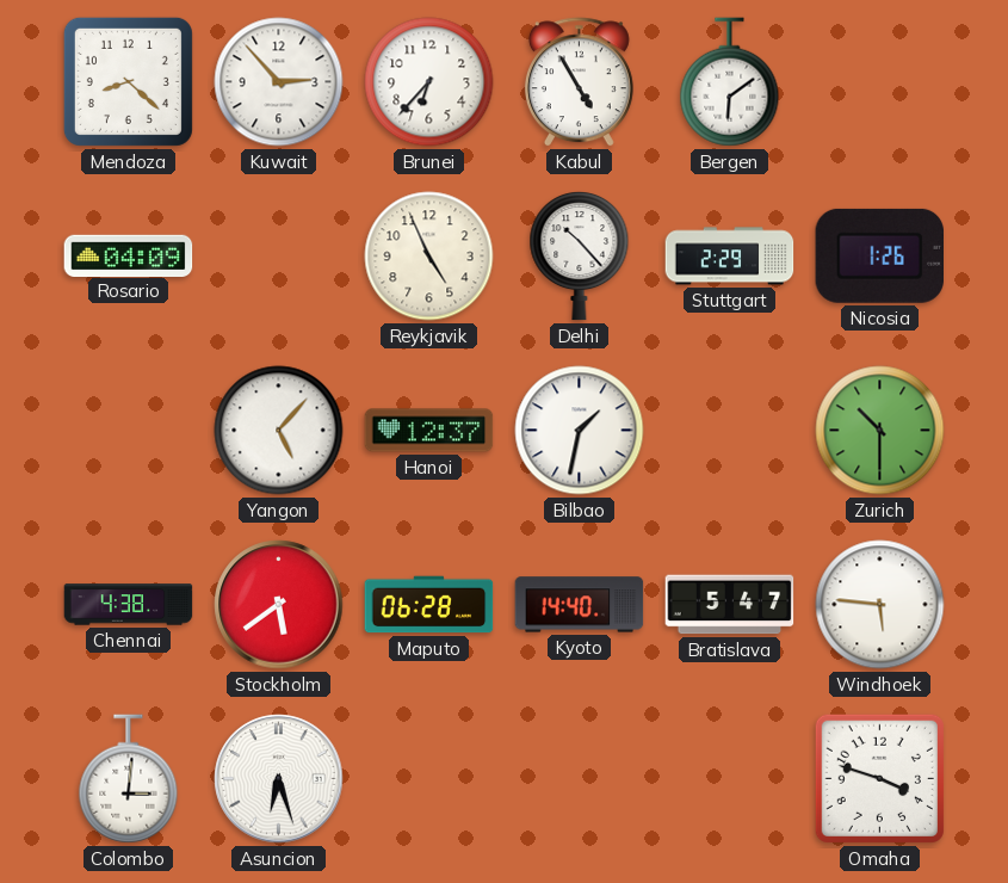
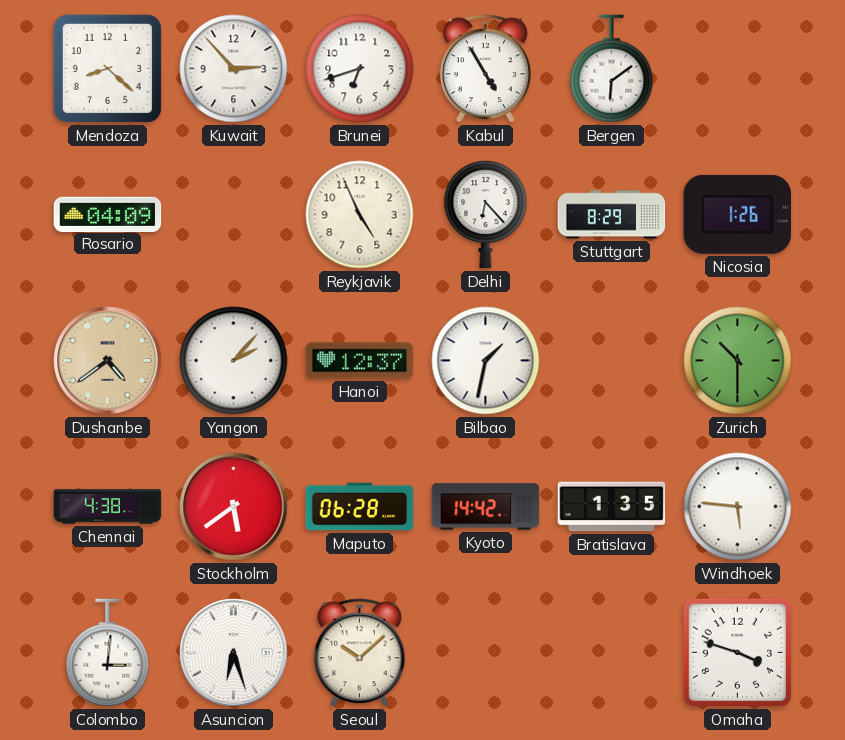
Brunei: 6:37 -> 6:42
Delhi: 10:23 -> 6:23
Stuttgart: 2:29 -> 8:29
Dushanbe: none -> 4:39
Yangon: 5:07 -> 2:07
Kyoto: 14:40 -> 14:42
Bratislava: 5:47 -> 1:35
Seoul: none -> 10:08
